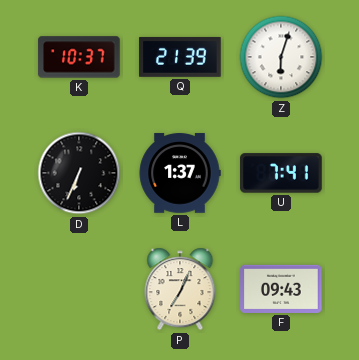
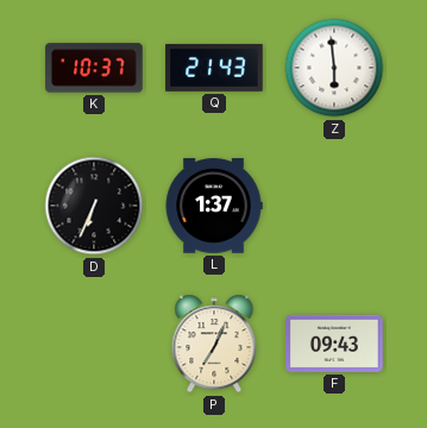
Q: 21:39 -> 21:43
Z: 6:03 -> 5:59
U: 7:41 -> none
